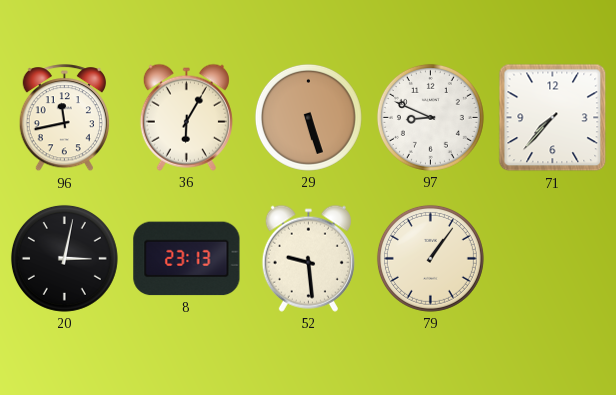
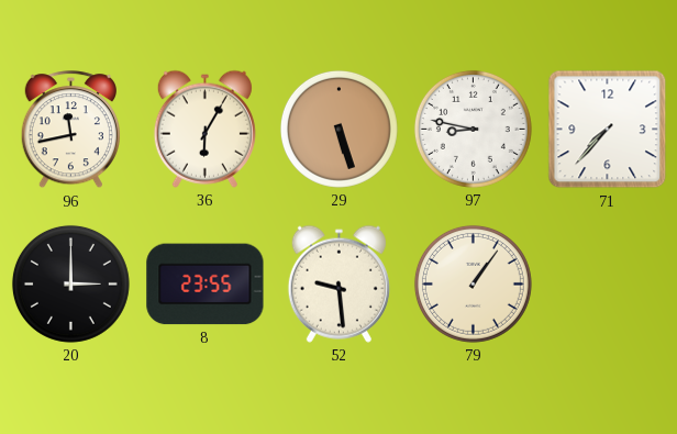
97: 8:49 -> 8:47
20: 3:02 -> 3:00
8: 23:13 -> 23:55
